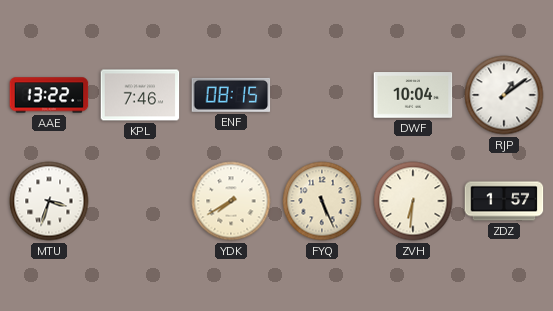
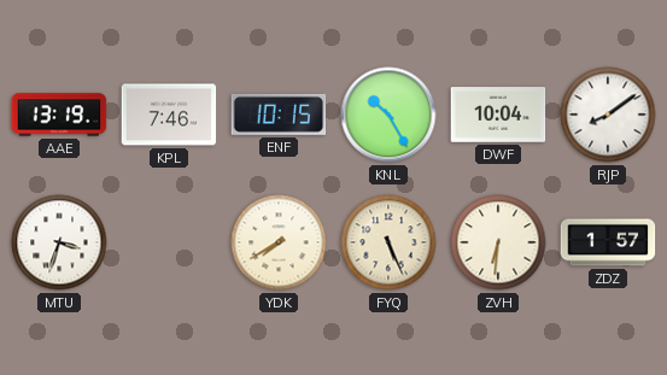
AAE: 13:22 -> 13:19
ENF: 08:15 -> 10:15
KNL: none -> 10:25
RJP: 1:09 -> 8:09
